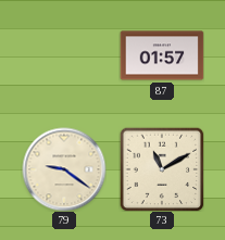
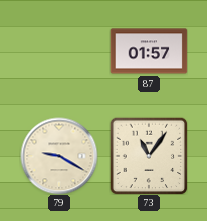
79: 9:21 -> 9:20
73: 11:10 -> 11:06
